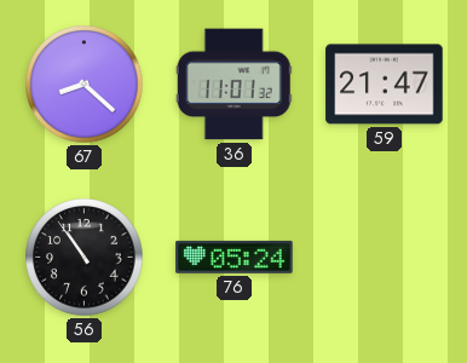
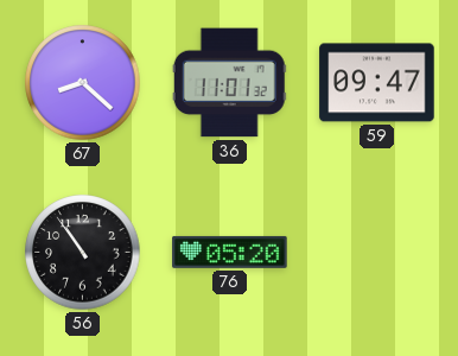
59: 21:47 -> 09:47
76: 05:24 -> 05:20
